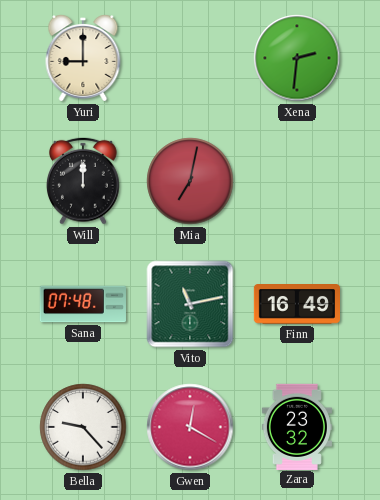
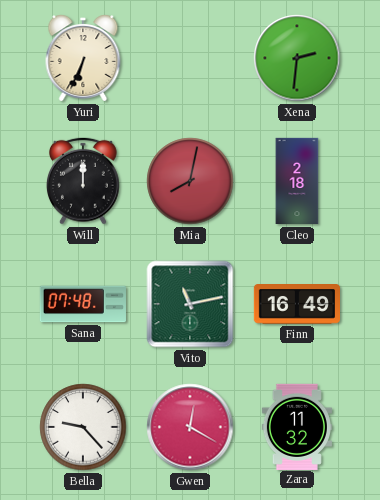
Yuri: 9:00 -> 6:34
Mia: 7:02 -> 8:02
Cleo: none -> 2:18
Zara: 23:32 -> 11:32
